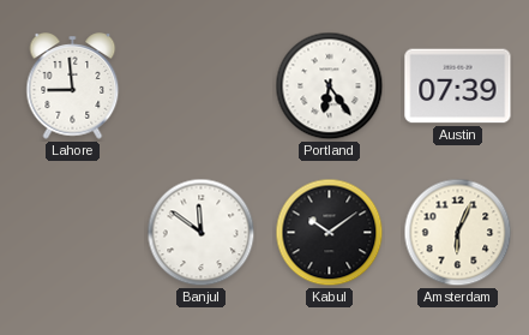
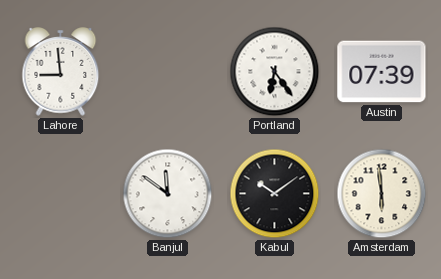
Amsterdam: 6:04 -> 5:59
